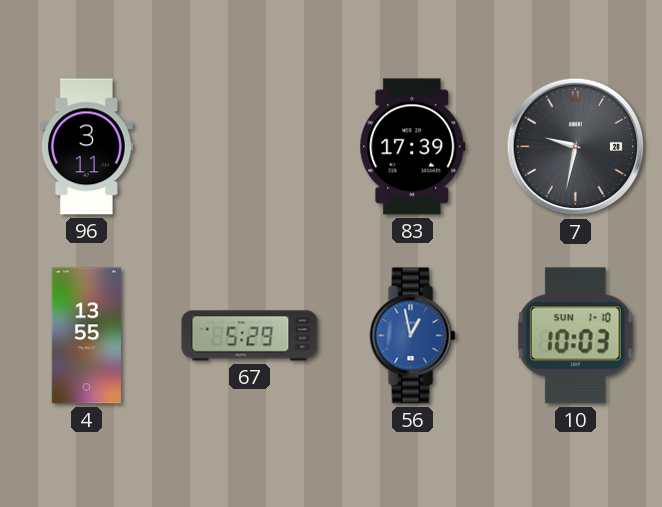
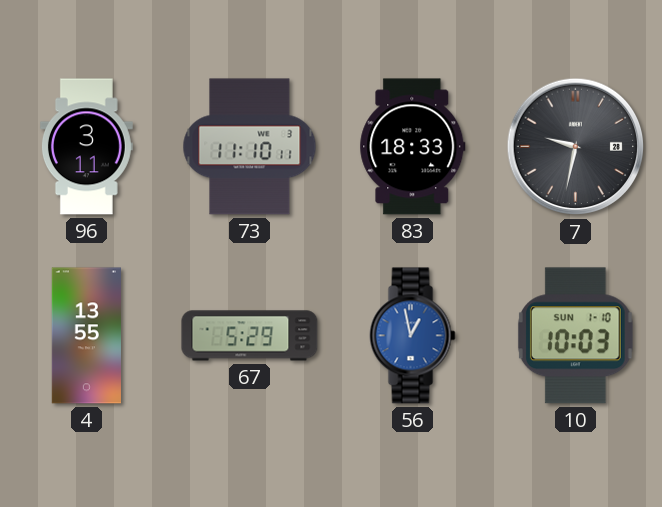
73: none -> 11:10
83: 17:39 -> 18:33
